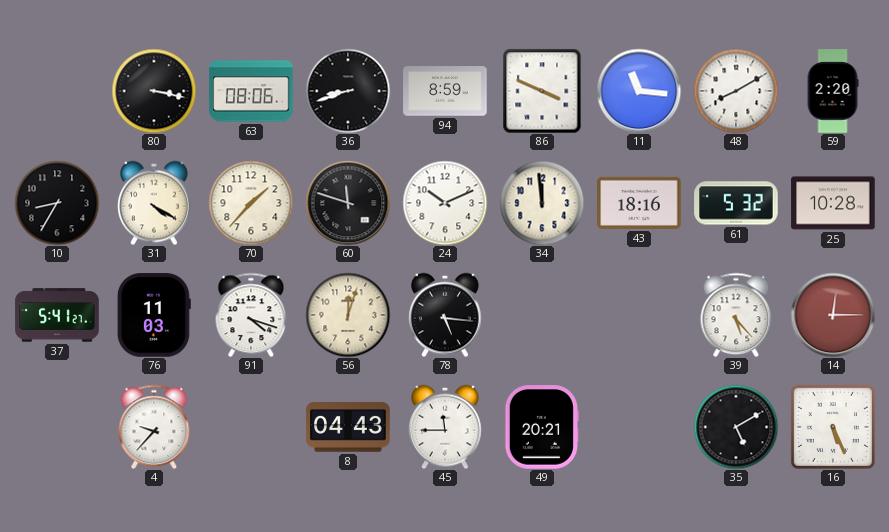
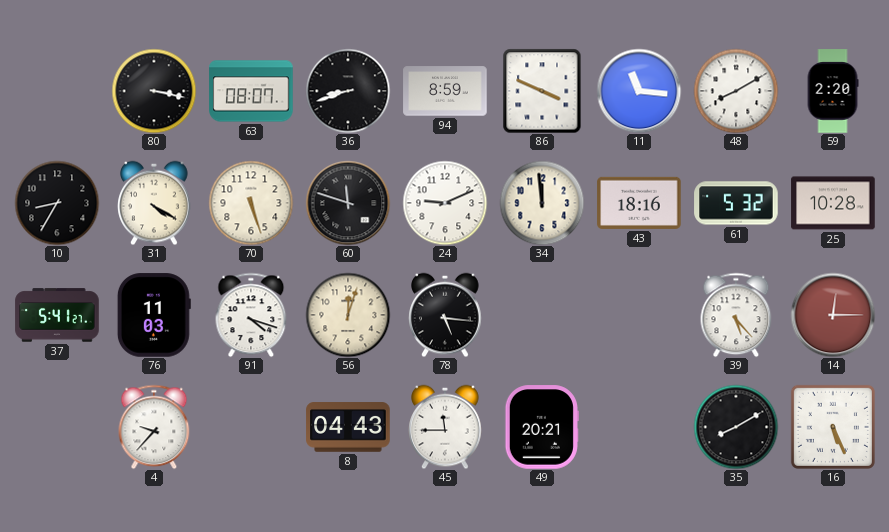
63: 08:06 -> 08:07
70: 1:37 -> 5:27
24: 10:11 -> 9:11
35: 5:10 -> 8:10
